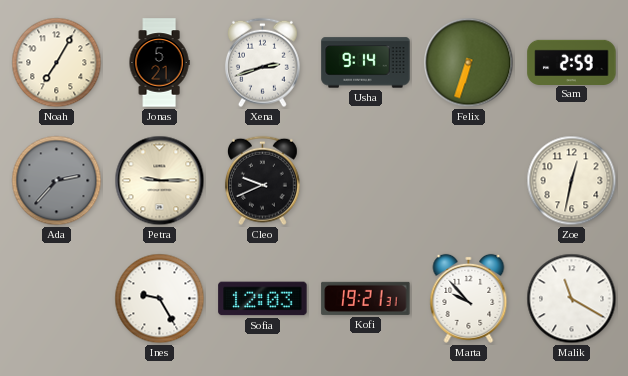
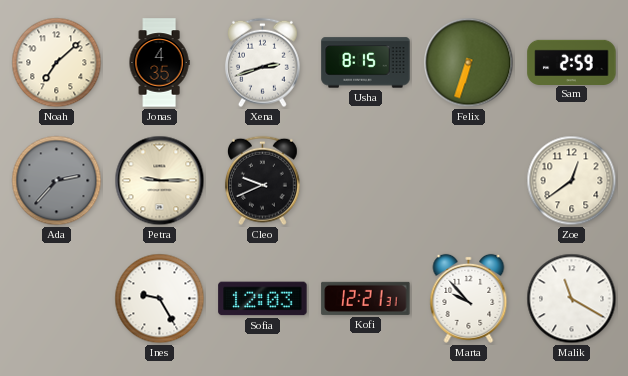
Noah: 7:05 -> 7:08
Jonas: 5:21 -> 4:35
Usha: 9:14 -> 8:15
Zoe: 12:32 -> 12:39
Kofi: 19:21 -> 12:21
